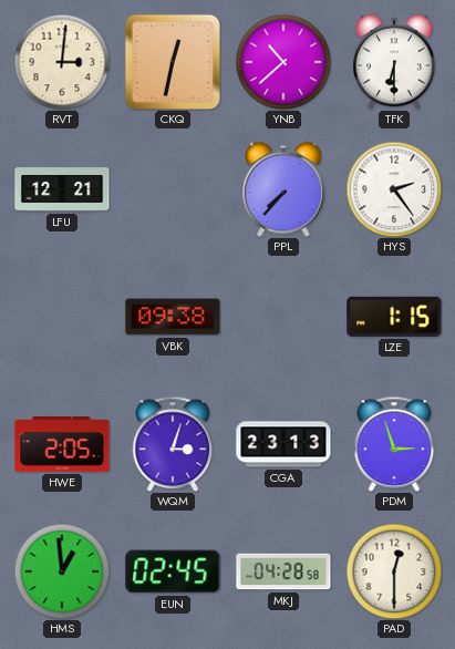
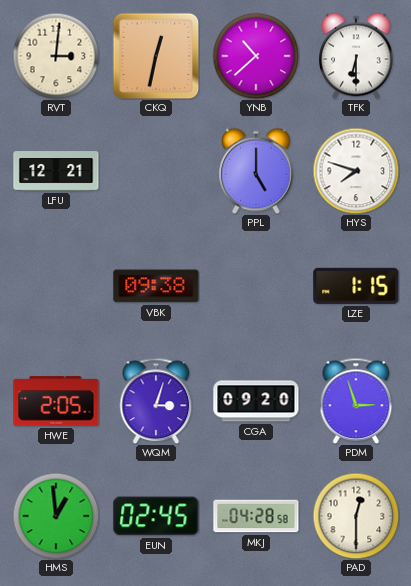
PPL: 7:37 -> 5:00
HYS: 2:24 -> 7:48
CGA: 23:13 -> 09:20
